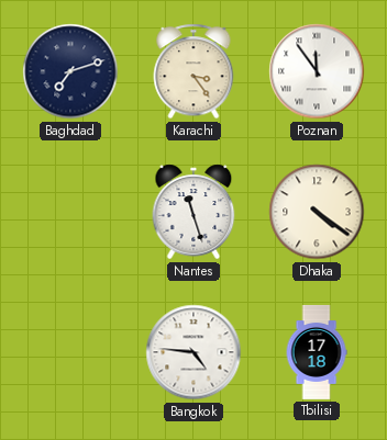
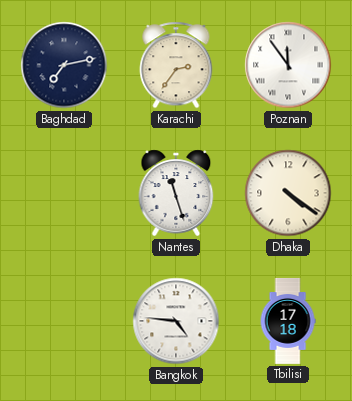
Baghdad: 7:12 -> 7:13
Karachi: 3:24 -> 2:36
